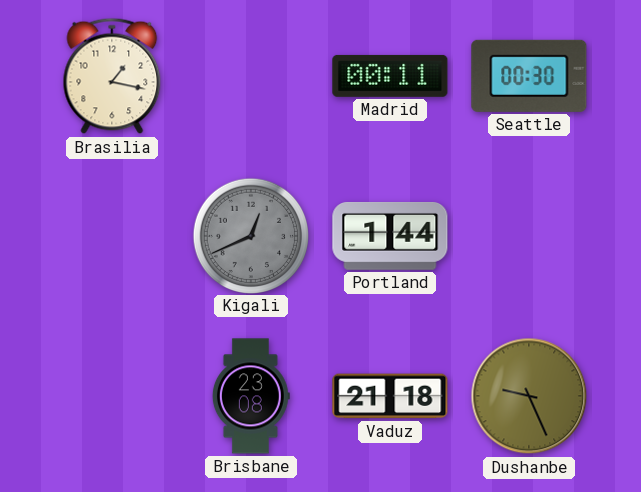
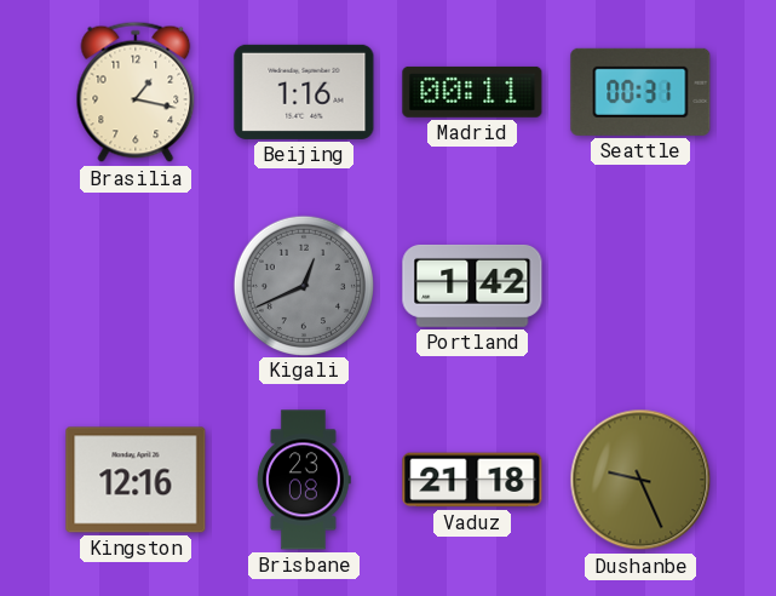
Beijing: none -> 1:16
Seattle: 00:30 -> 00:31
Portland: 1:44 -> 1:42
Kingston: none -> 12:16
